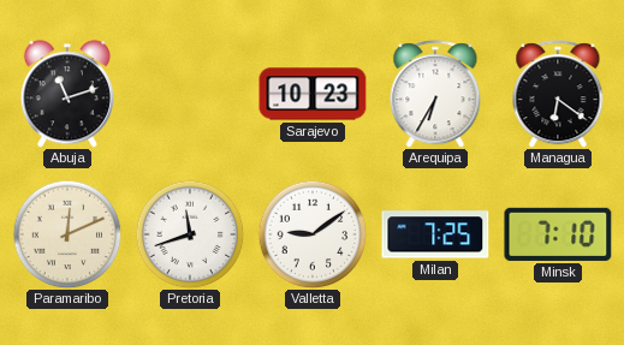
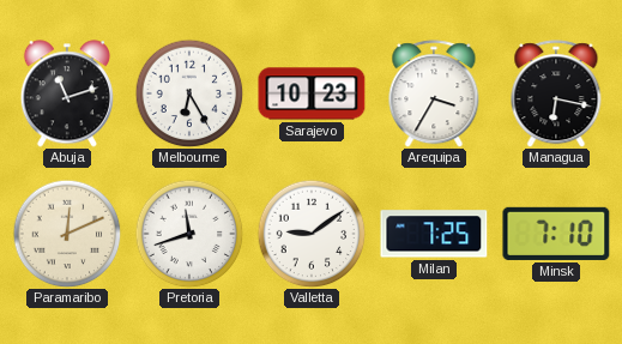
Melbourne: none -> 6:25
Arequipa: 6:35 -> 3:35
Managua: 6:21 -> 6:17
